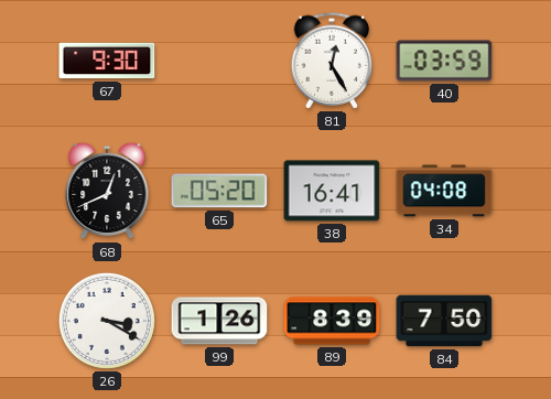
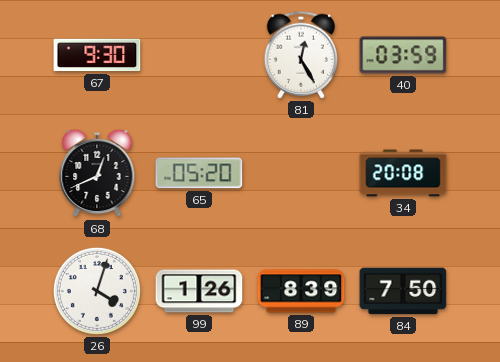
38: 16:41 -> none
34: 04:08 -> 20:08
26: 3:20 -> 4:03
